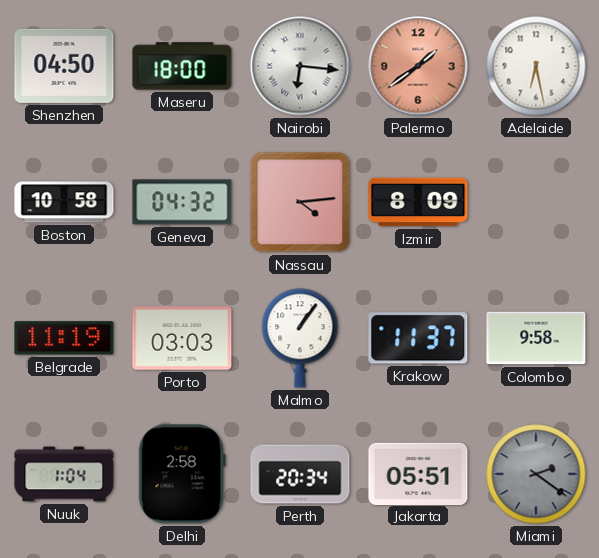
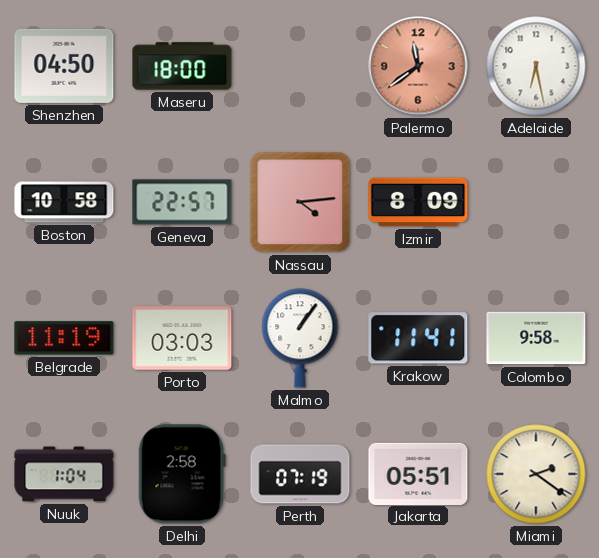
Nairobi: 6:16 -> none
Palermo: 1:39 -> 11:39
Geneva: 04:32 -> 22:57
Krakow: 11:37 -> 11:41
Perth: 20:34 -> 07:19
Miami dial: grey -> cream
